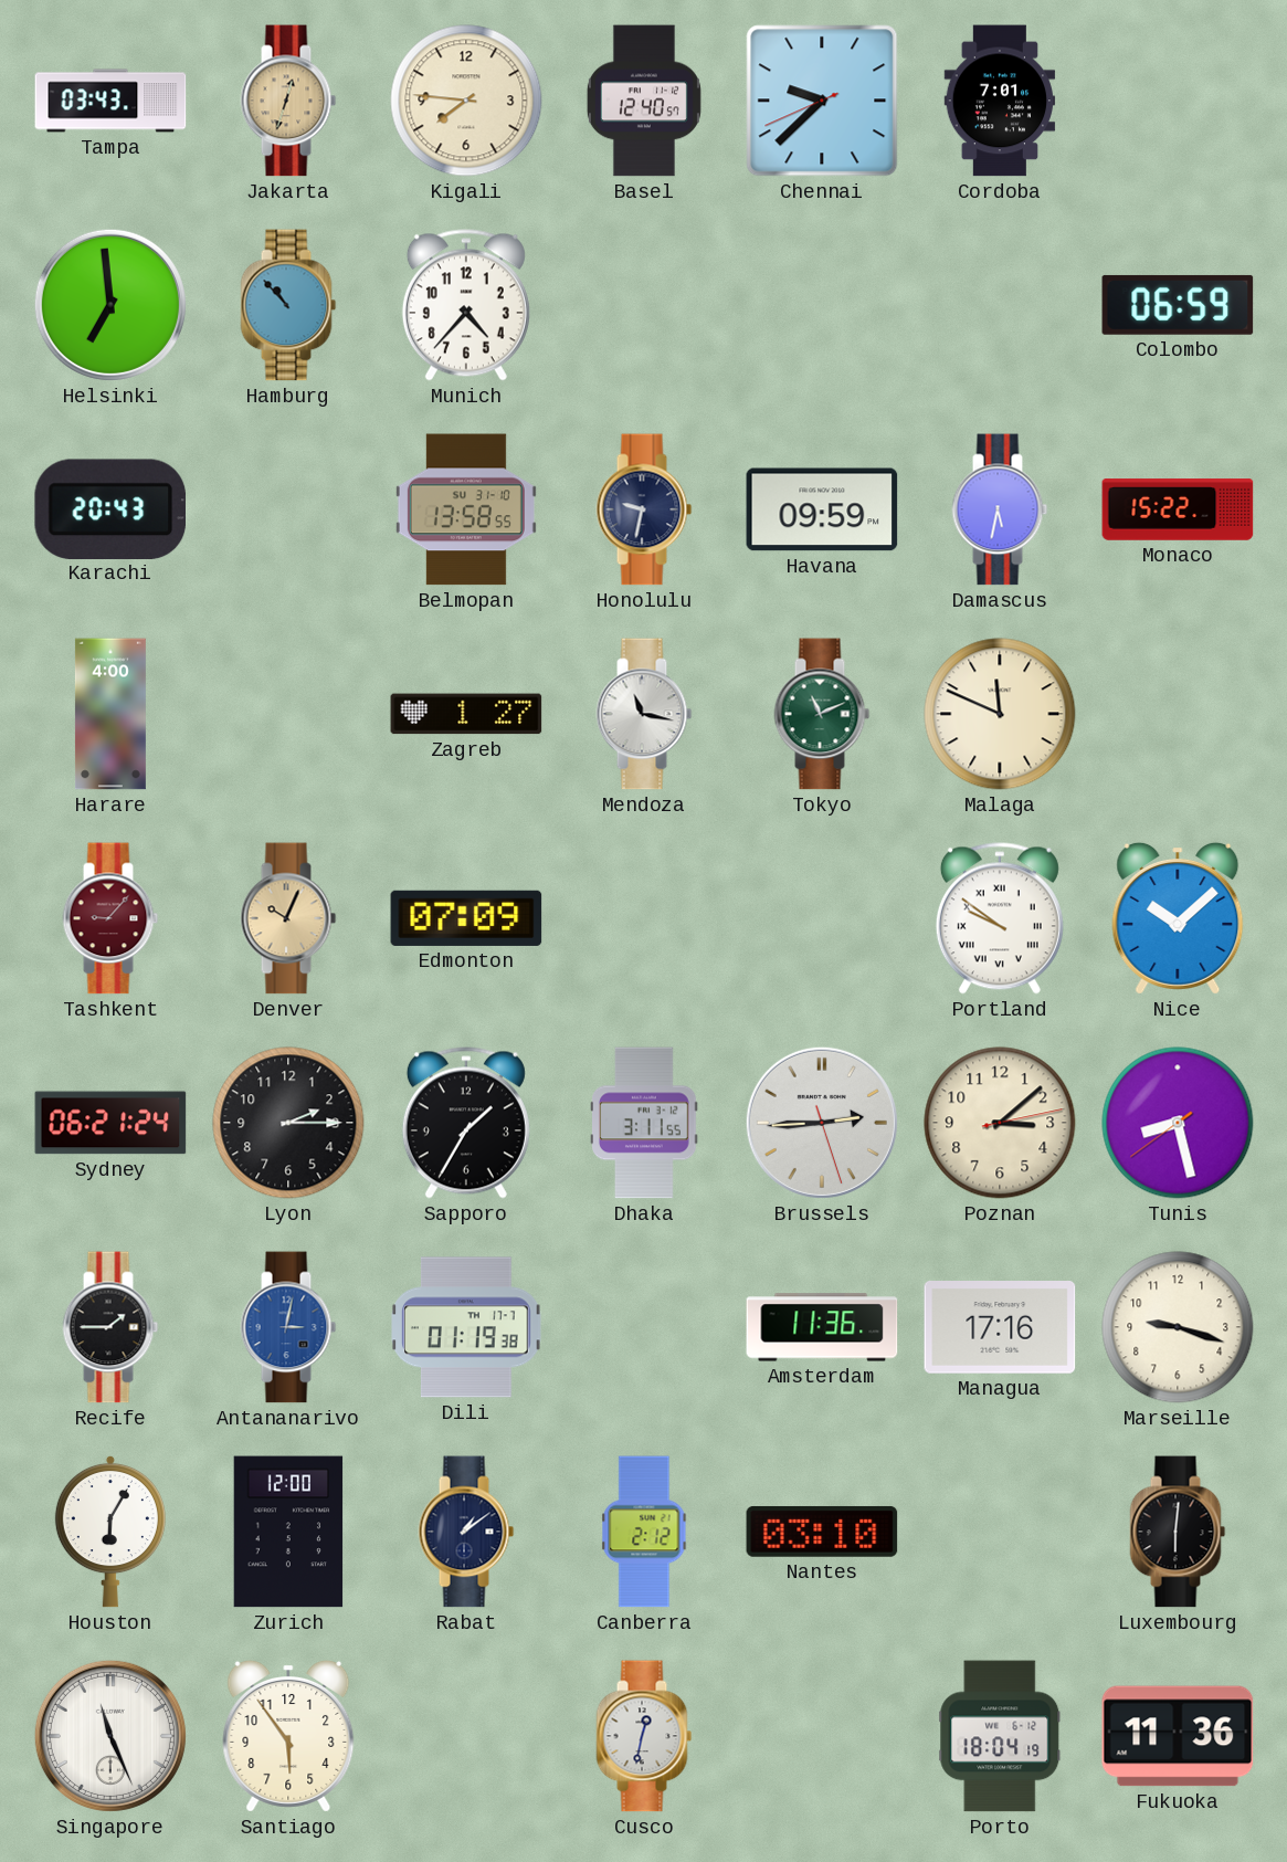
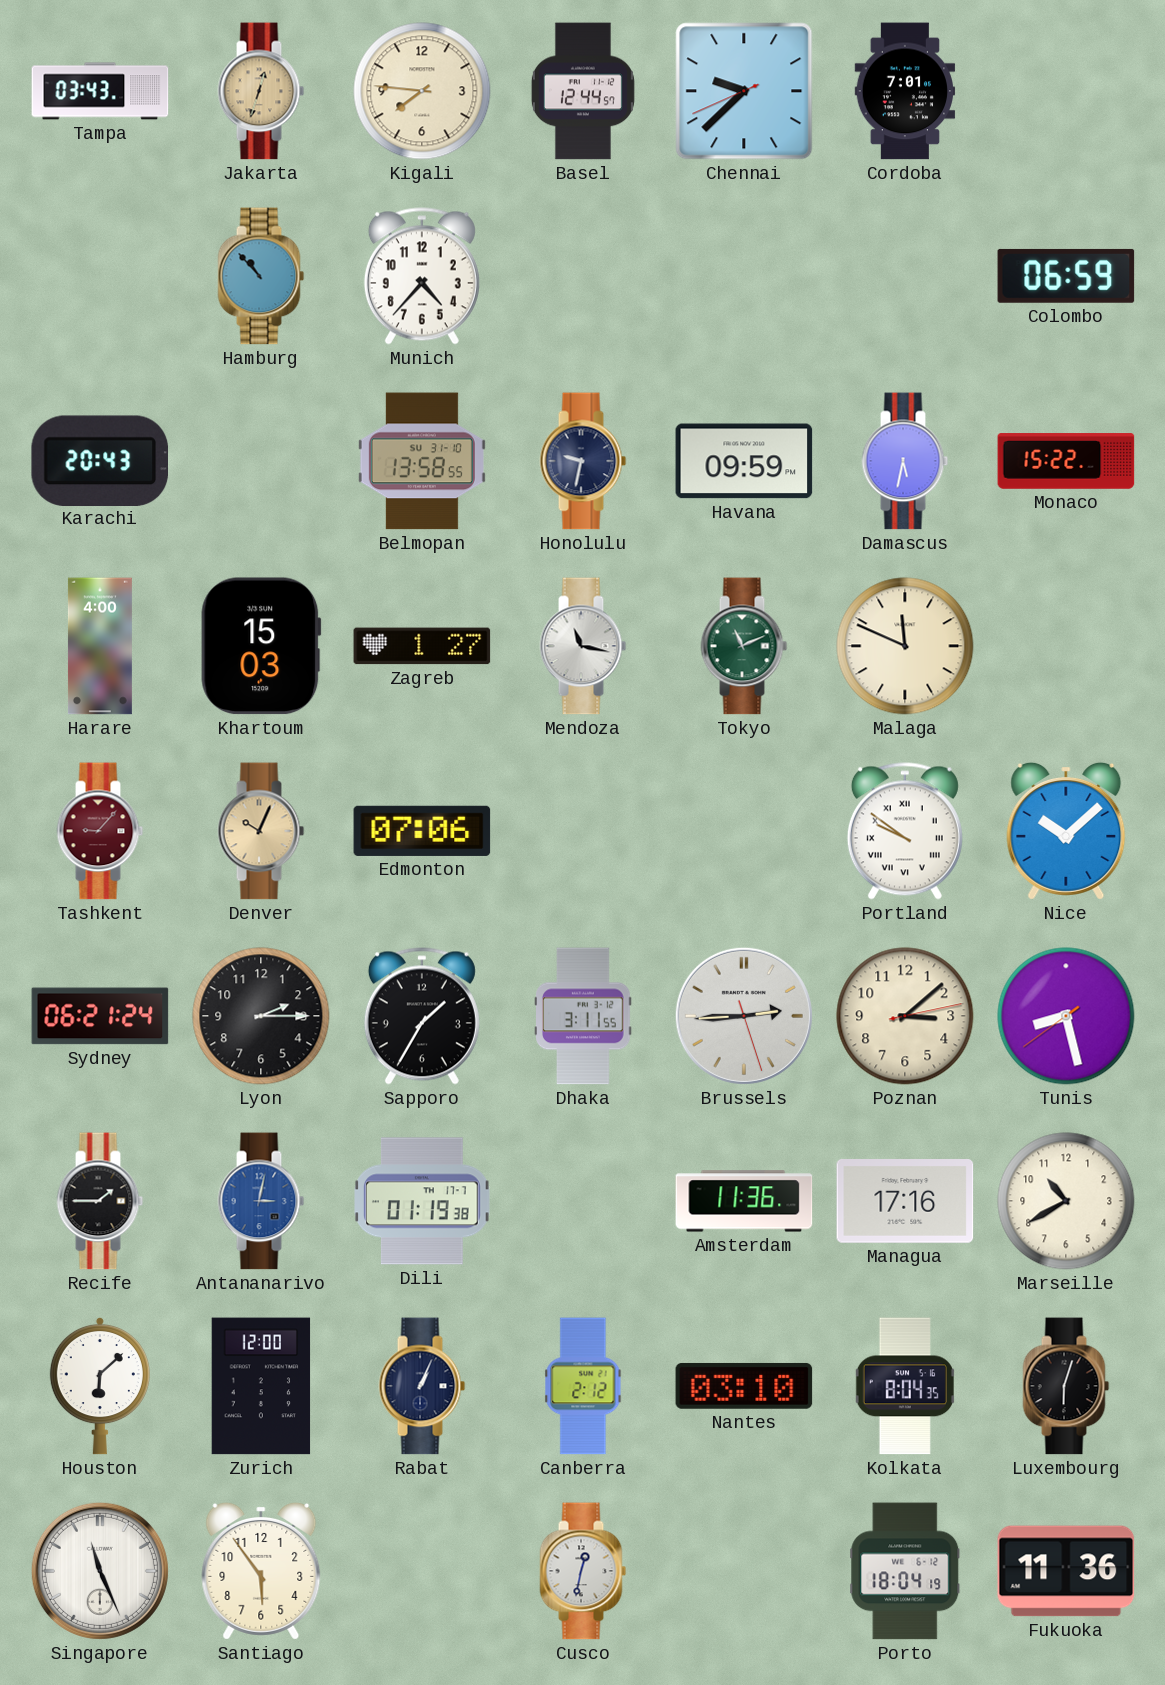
Basel: 12:40 -> 12:44
Helsinki: 6:59 -> none
Khartoum: none -> 15:03
Edmonton: 07:09 -> 07:06
Marseille: 9:18 -> 10:40
Houston: 6:05 -> 6:08
Rabat: 1:09 -> 1:04
Kolkata: none -> 8:04
Luxembourg: 6:01 -> 6:03
